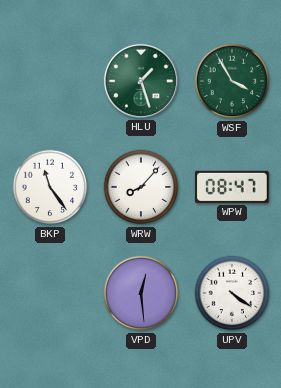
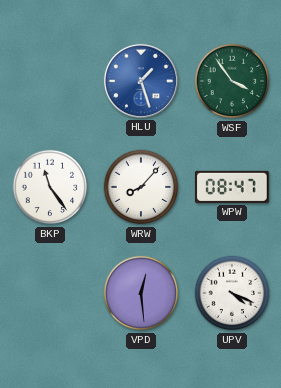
HLU dial: green -> blue
WSF: 3:55 -> 3:54
UPV: 4:21 -> 4:19
